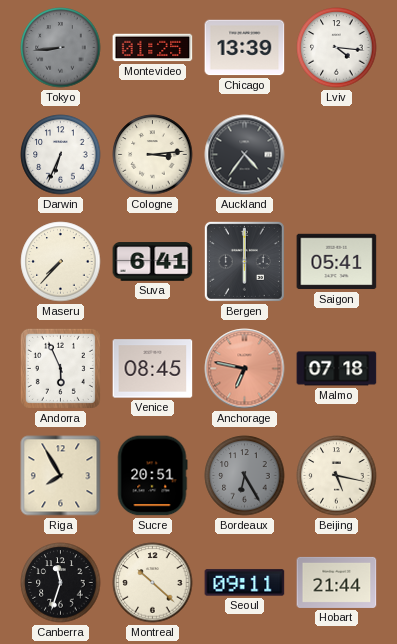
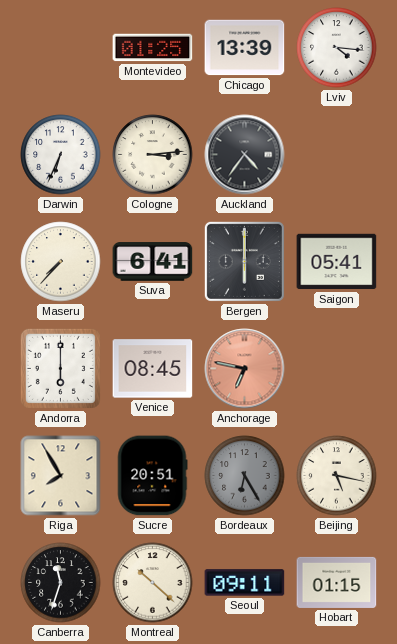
Tokyo: 8:44 -> none
Andorra: 5:56 -> 6:00
Malmo: 07:18 -> none
Hobart: 21:44 -> 01:15
